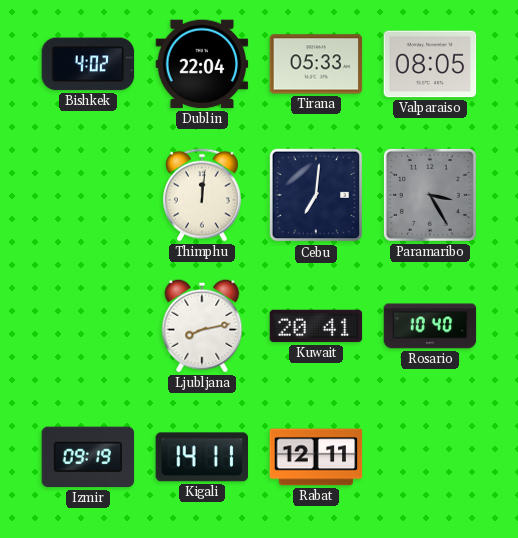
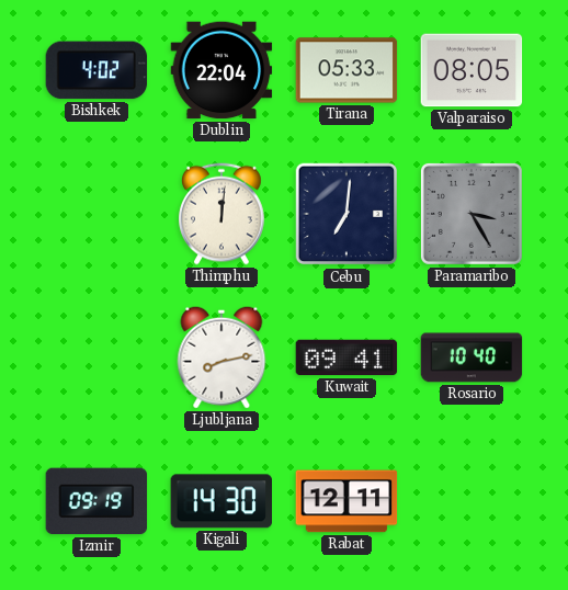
Kuwait: 20:41 -> 09:41
Kigali: 14:11 -> 14:30
